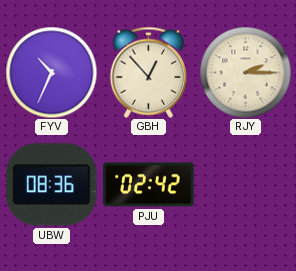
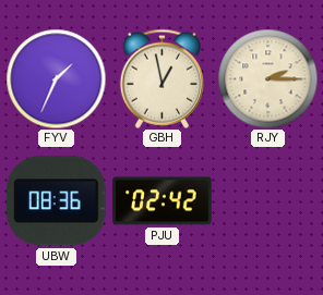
FYV: 10:34 -> 1:34
GBH: 12:53 -> 12:58
